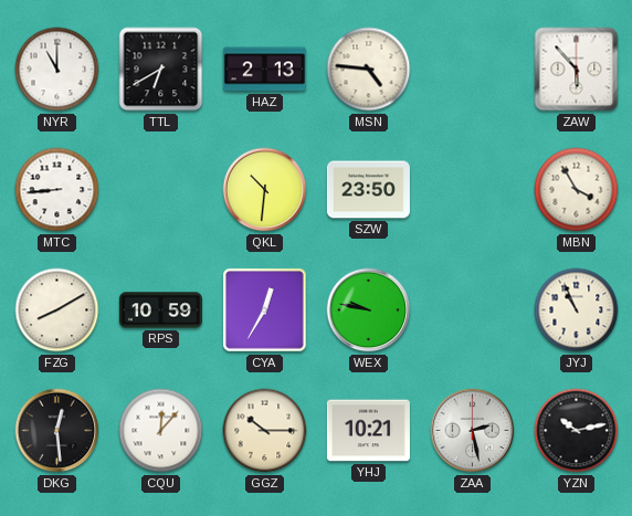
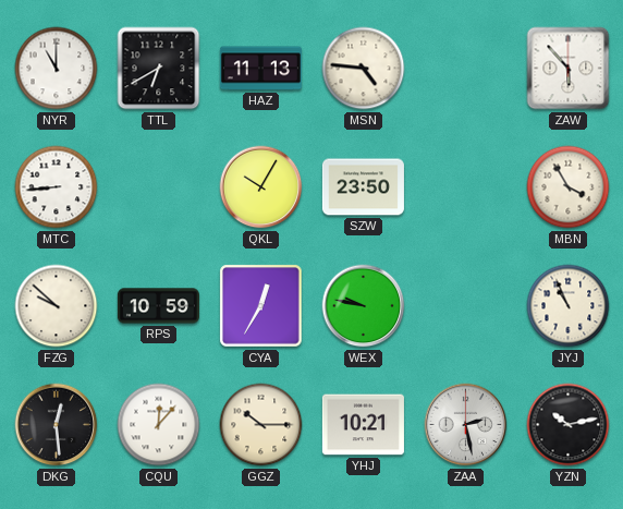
HAZ: 2:13 -> 11:13
QKL: 10:31 -> 10:05
FZG: 8:10 -> 9:52
